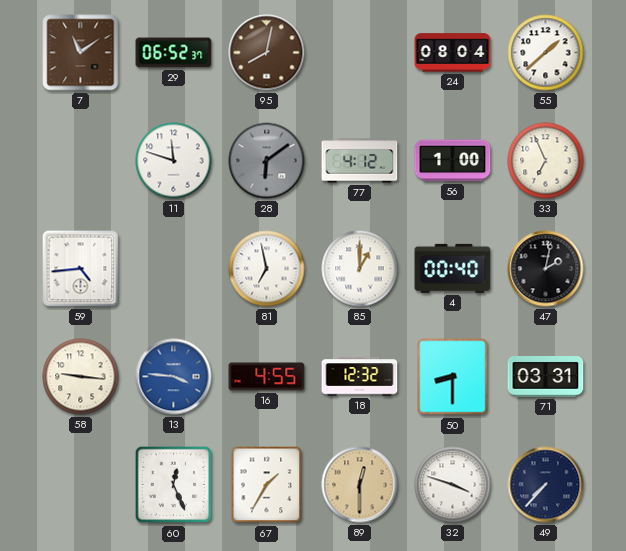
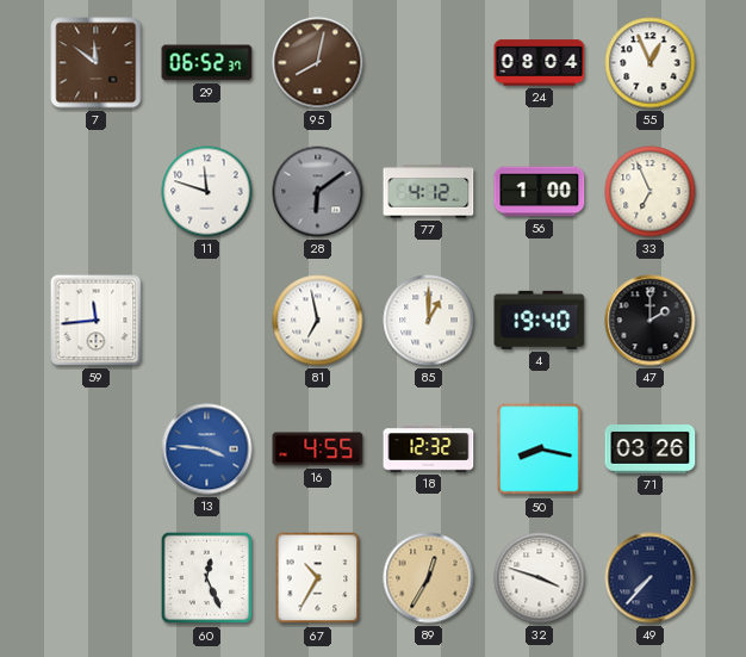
7: 11:09 -> 11:51
55: 1:38 -> 12:56
59: 4:44 -> 11:44
4: 00:40 -> 19:40
47: 2:02 -> 2:00
58: 9:16 -> none
50: 8:30 -> 8:17
71: 03:31 -> 03:26
67: 1:35 -> 10:35
89: 12:30 -> 12:35
